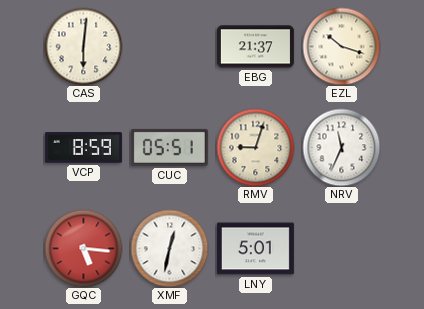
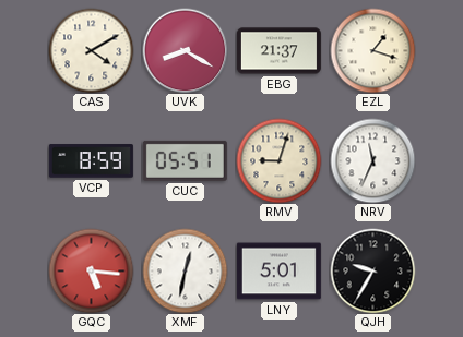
CAS: 6:01 -> 4:10
UVK: none -> 8:20
EZL: 10:18 -> 1:18
QJH: none -> 9:35
